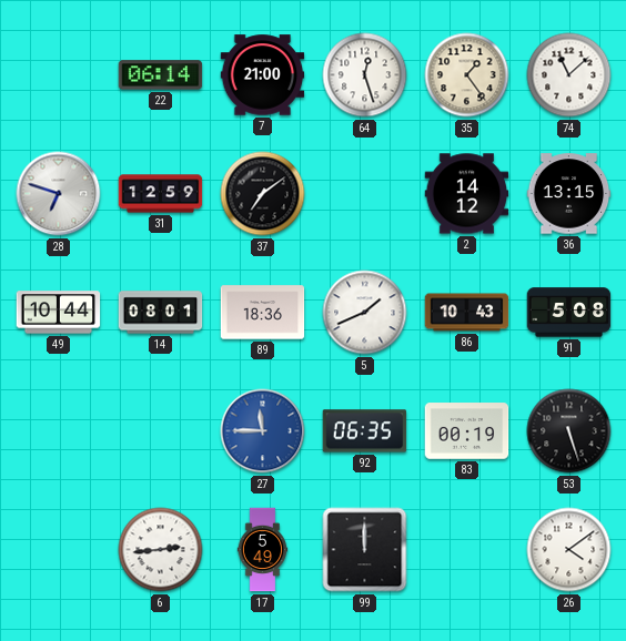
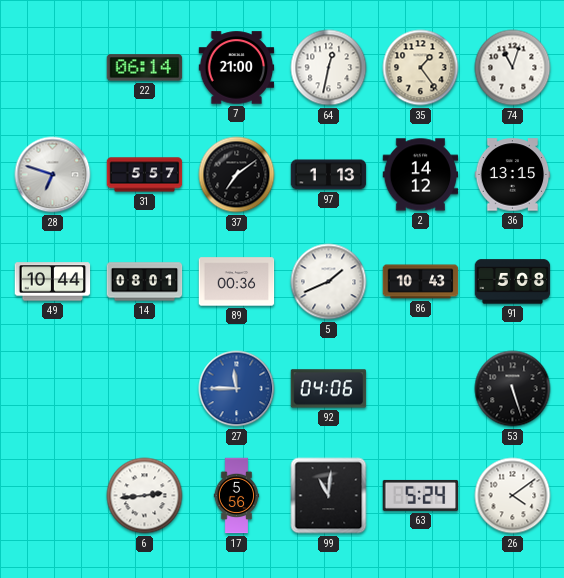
64: 12:27 -> 12:32
74: 11:08 -> 11:03
31: 12:59 -> 5:57
97: none -> 1:13
89: 18:36 -> 00:36
92: 06:35 -> 04:06
83: 00:19 -> none
17: 5:49 -> 5:56
99: 12:00 -> 11:01
63: none -> 5:24
